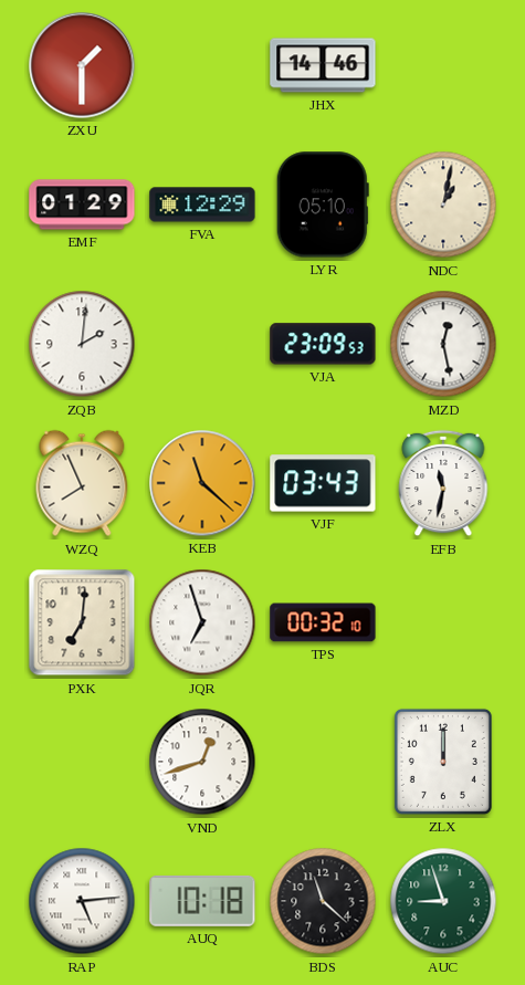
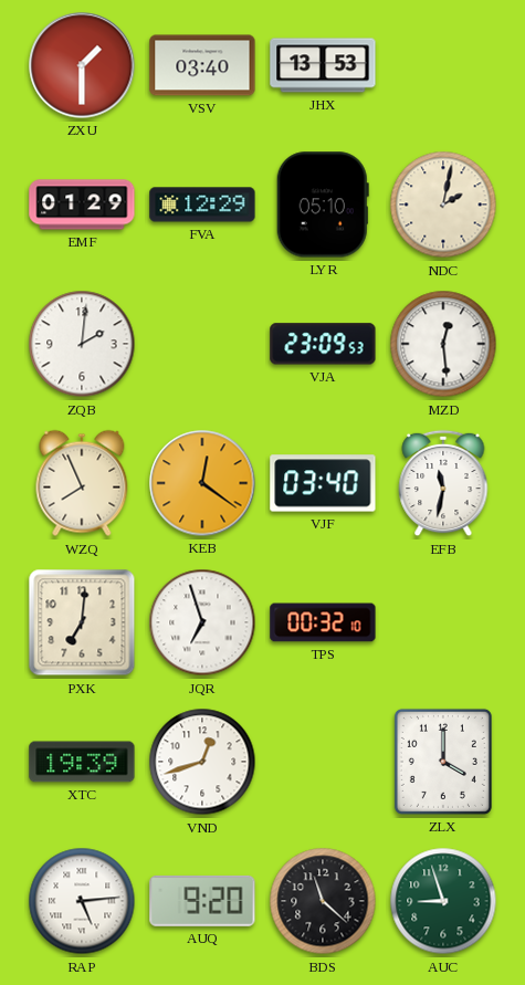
VSV: none -> 03:40
JHX: 14:46 -> 13:53
NDC: 1:02 -> 2:02
MZD: 12:28 -> 12:29
KEB: 11:22 -> 12:21
VJF: 03:43 -> 03:40
XTC: none -> 19:39
ZLX: 12:00 -> 4:00
AUQ: 10:18 -> 9:20
